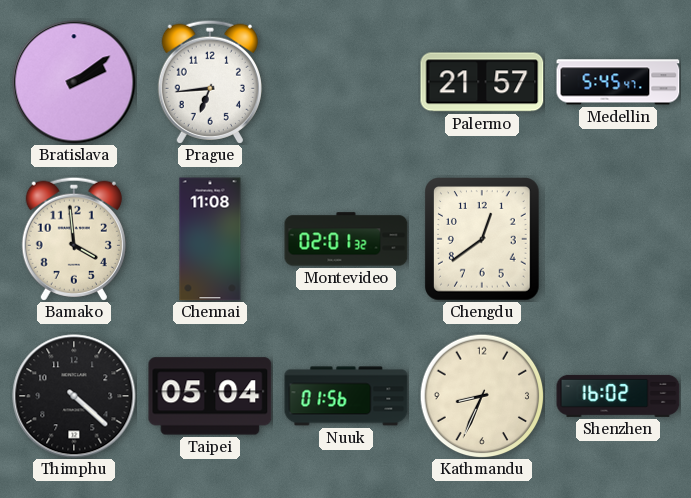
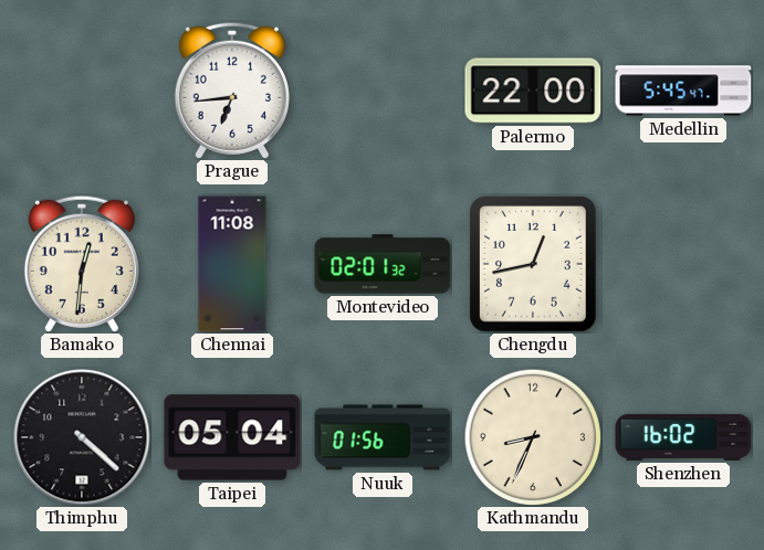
Bratislava: 2:09 -> none
Palermo: 21:57 -> 22:00
Bamako: 3:59 -> 12:31
Chengdu: 12:39 -> 12:43
